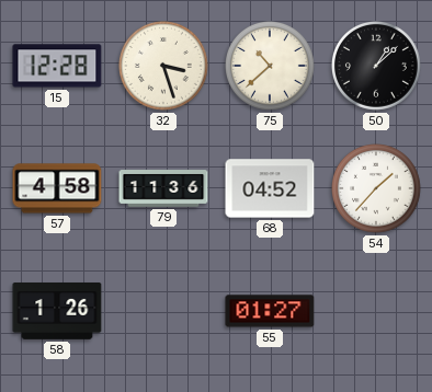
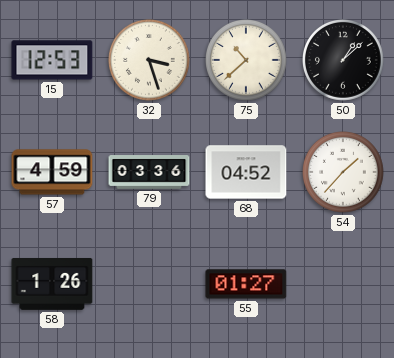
15: 12:28 -> 12:53
57: 4:58 -> 4:59
79: 11:36 -> 03:36
